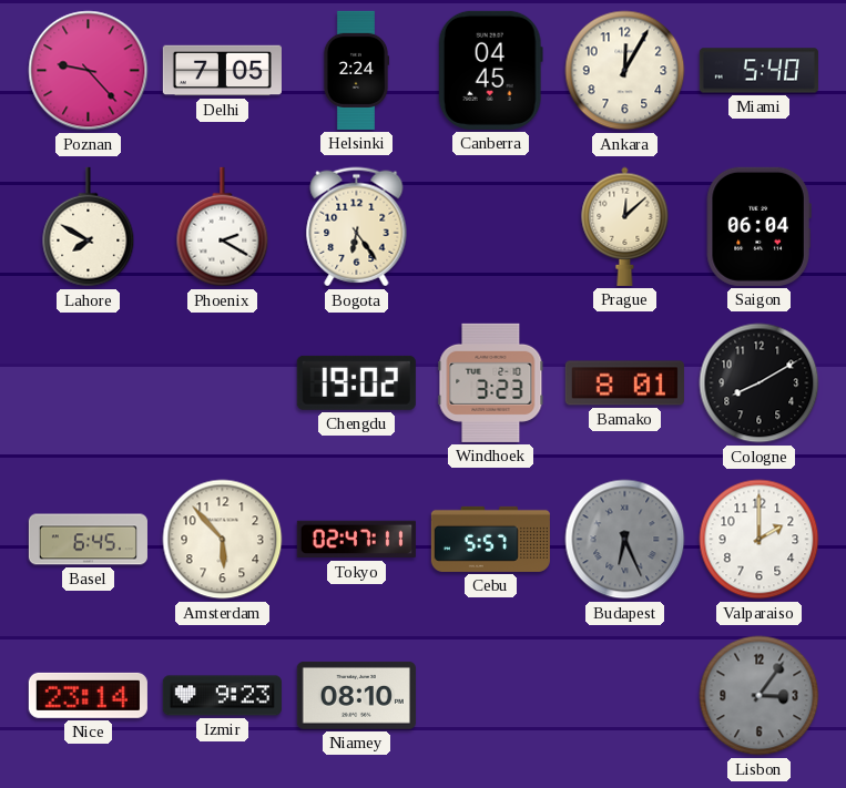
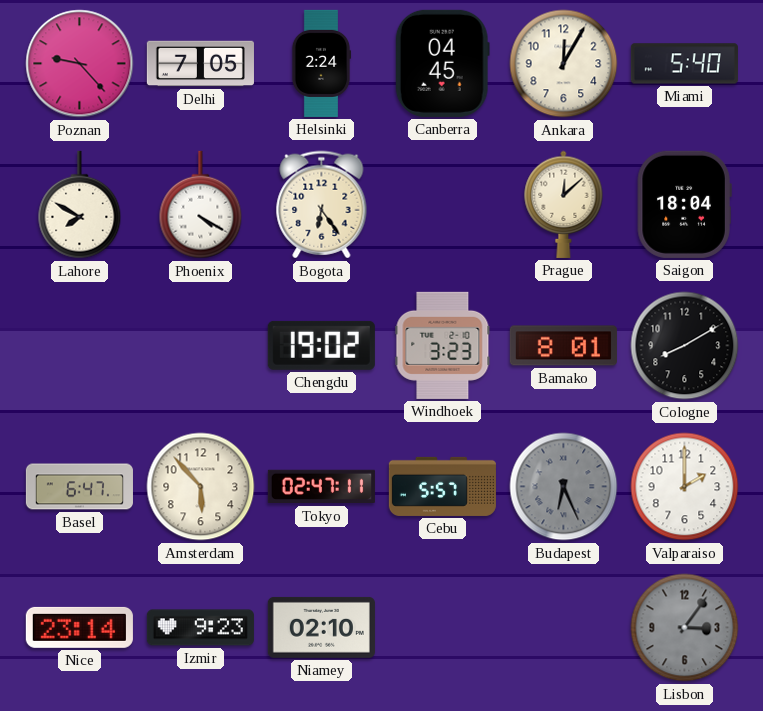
Phoenix: 2:20 -> 4:20
Saigon: 06:04 -> 18:04
Basel: 6:45 -> 6:47
Niamey: 08:10 -> 02:10
